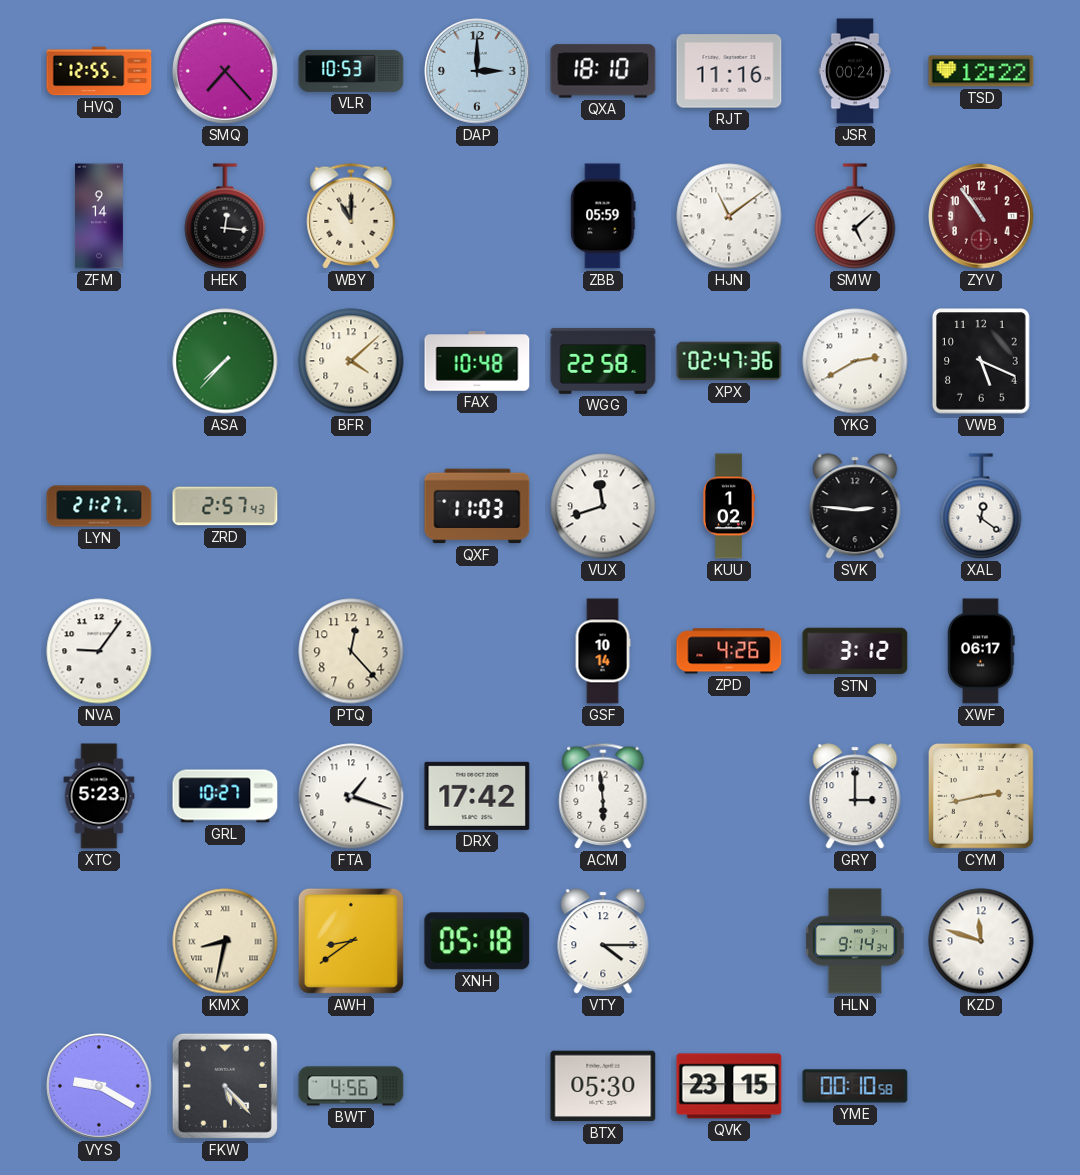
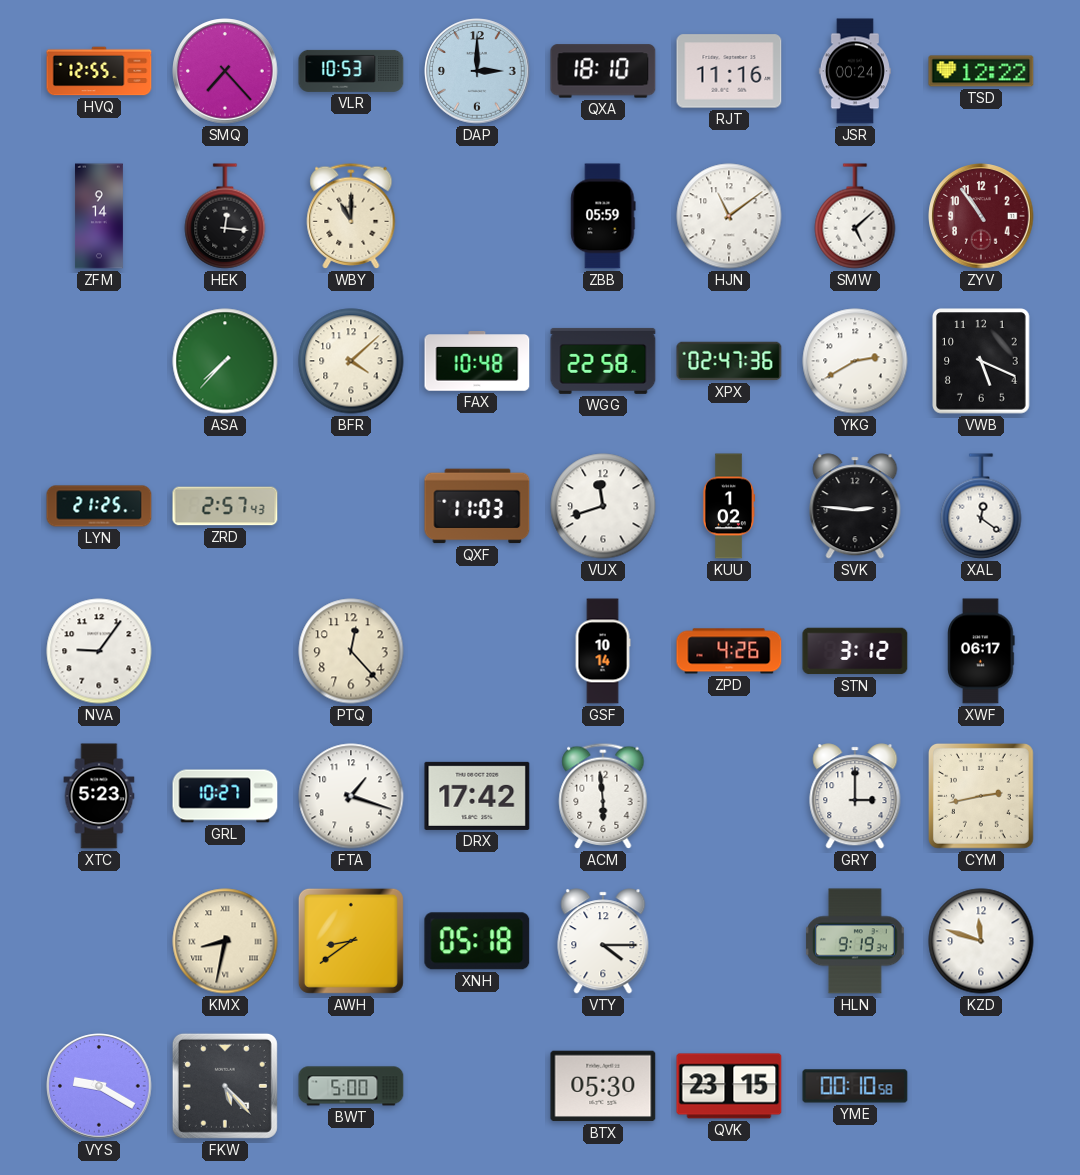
LYN: 21:27 -> 21:25
HLN: 9:14 -> 9:19
BWT: 4:56 -> 5:00
